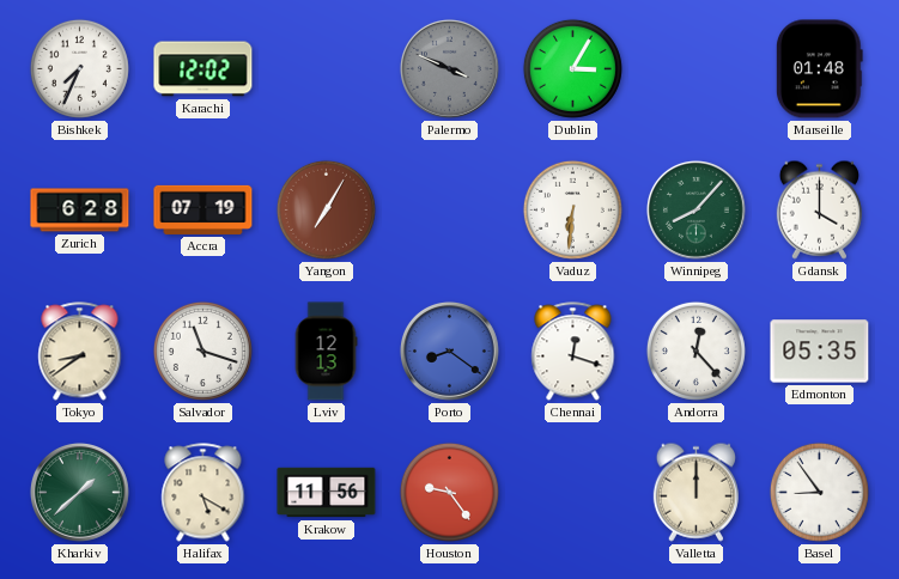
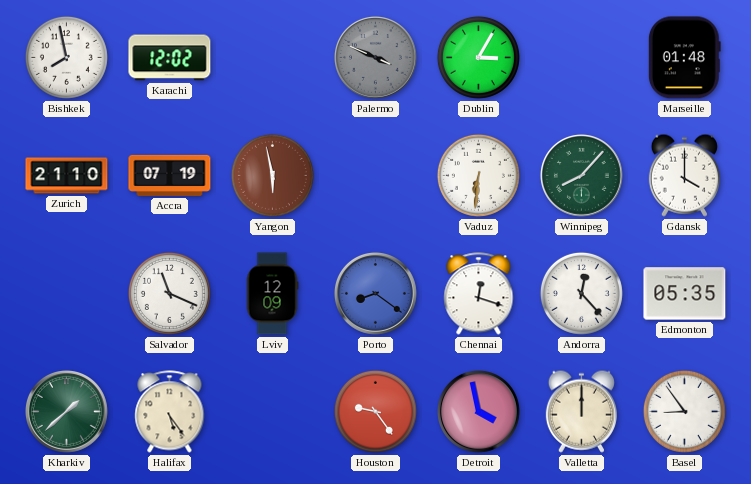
Bishkek: 7:34 -> 7:58
Zurich: 6:28 -> 21:10
Yangon: 7:05 -> 5:58
Tokyo: 8:39 -> none
Salvador: 11:18 -> 11:19
Lviv: 12:13 -> 12:09
Halifax: 5:20 -> 5:24
Krakow: 11:56 -> none
Detroit: none -> 3:58
